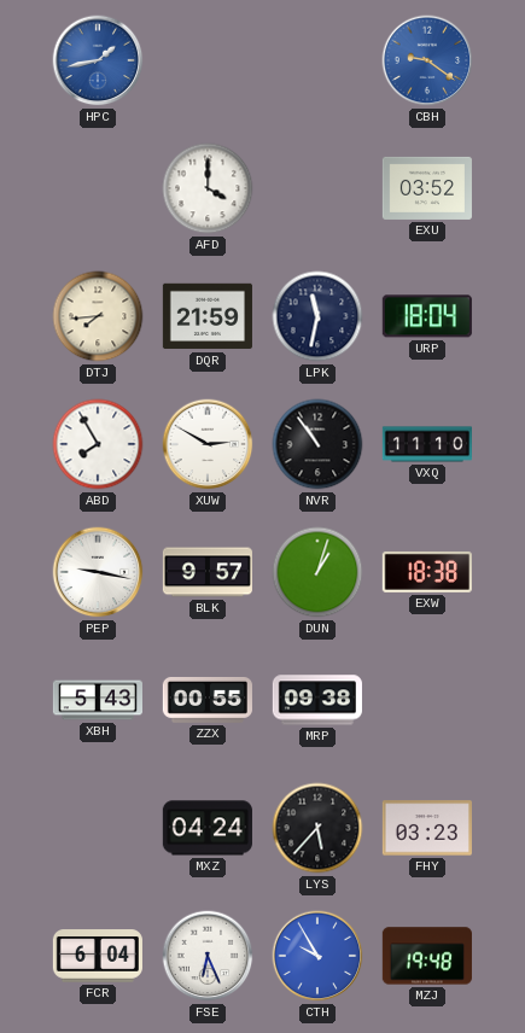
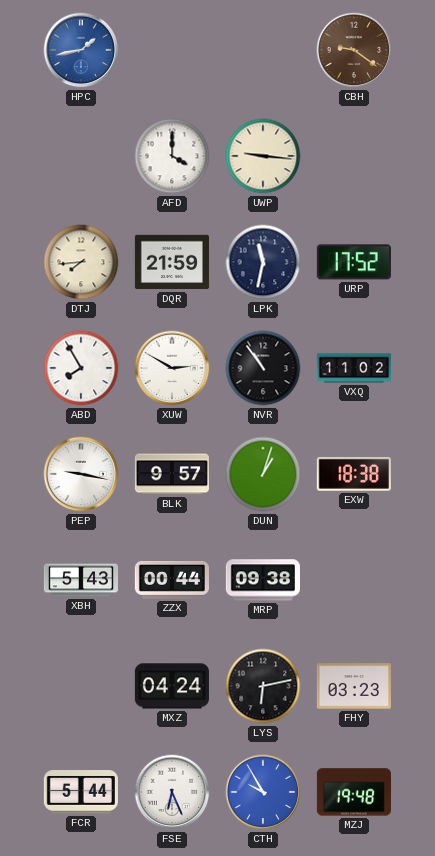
CBH dial: blue -> brown
UWP: none -> 9:16
EXU: 03:52 -> none
URP: 18:04 -> 17:52
VXQ: 11:10 -> 11:02
ZZX: 00:55 -> 00:44
LYS: 5:37 -> 6:13
FCR: 6:04 -> 5:44
